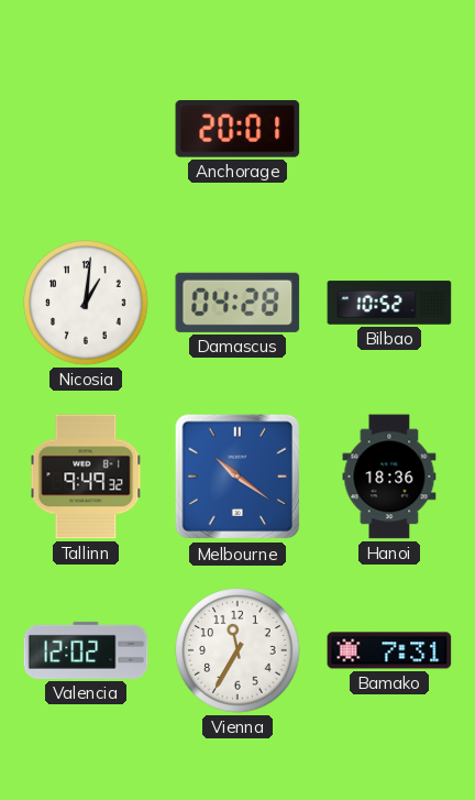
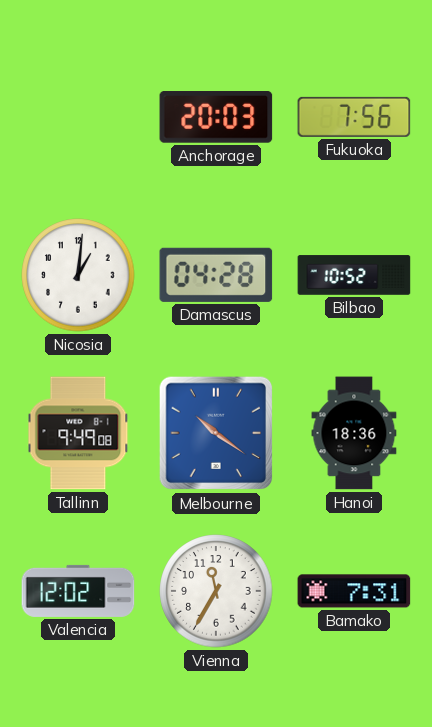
Anchorage: 20:01 -> 20:03
Fukuoka: none -> 7:56
Tallinn: 9:49:32 -> 9:49:08
